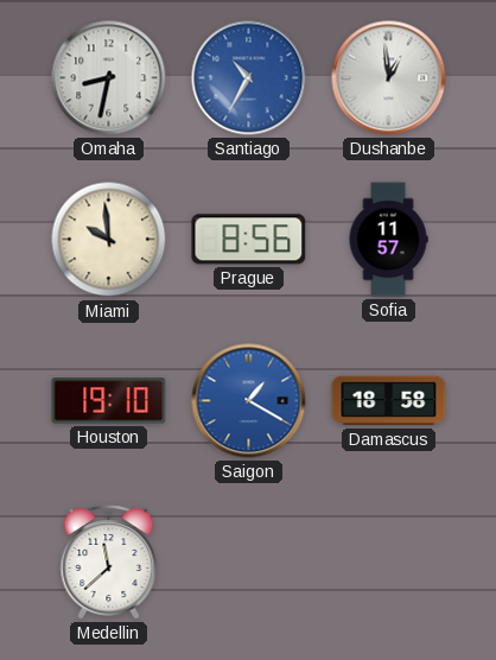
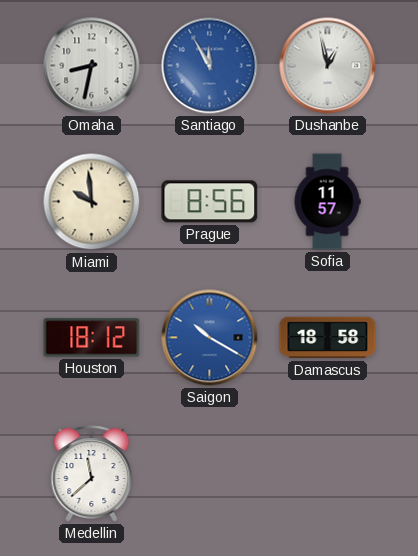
Santiago: 10:35 -> 11:55
Dushanbe: 12:59 -> 12:58
Houston: 19:10 -> 18:12
Saigon: 1:20 -> 10:20
